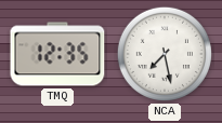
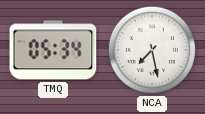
TMQ: 12:35 -> 05:34
